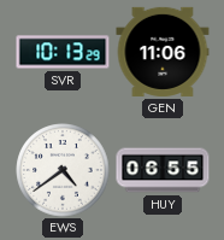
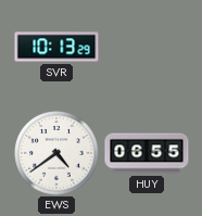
GEN: 11:06 -> none
